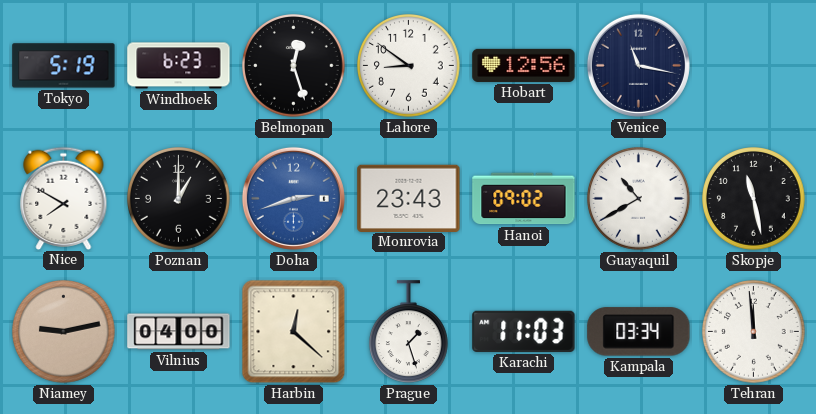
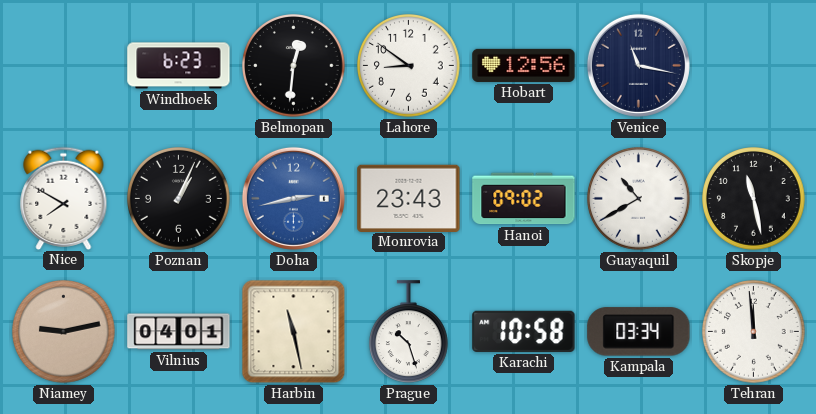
Tokyo: 5:19 -> none
Belmopan: 12:27 -> 12:31
Poznan: 1:00 -> 1:04
Doha: 2:42 -> 2:43
Vilnius: 04:00 -> 04:01
Harbin: 12:22 -> 11:28
Prague: 1:27 -> 10:27
Karachi: 11:03 -> 10:58
